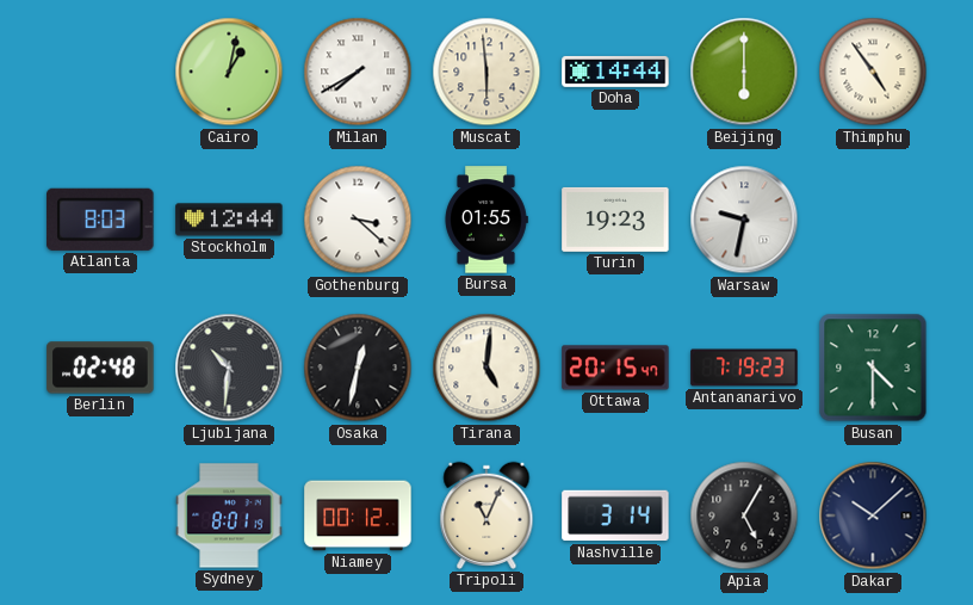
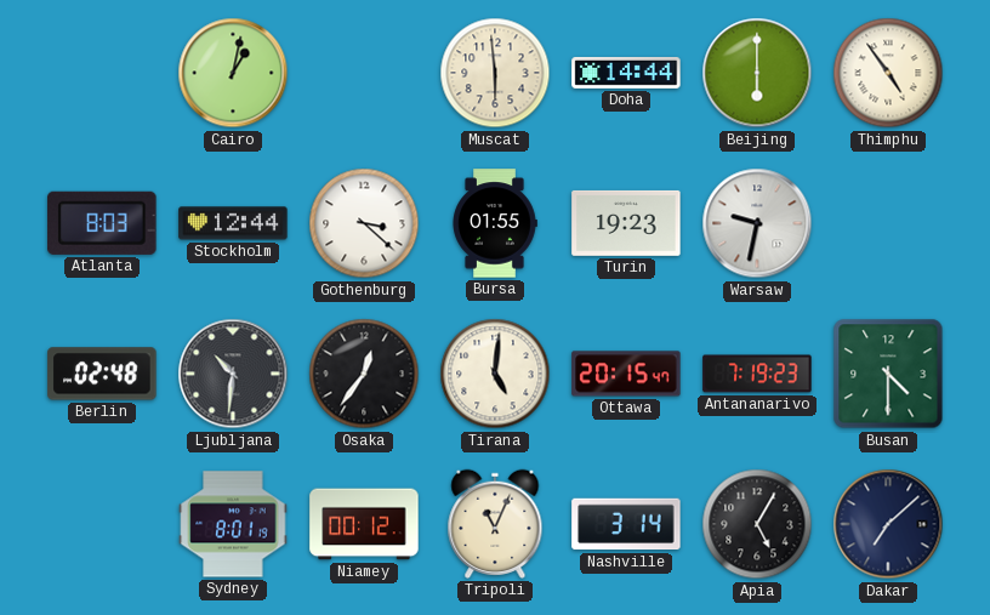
Milan: 7:40 -> none
Osaka: 12:32 -> 12:36
Dakar: 10:08 -> 7:08
